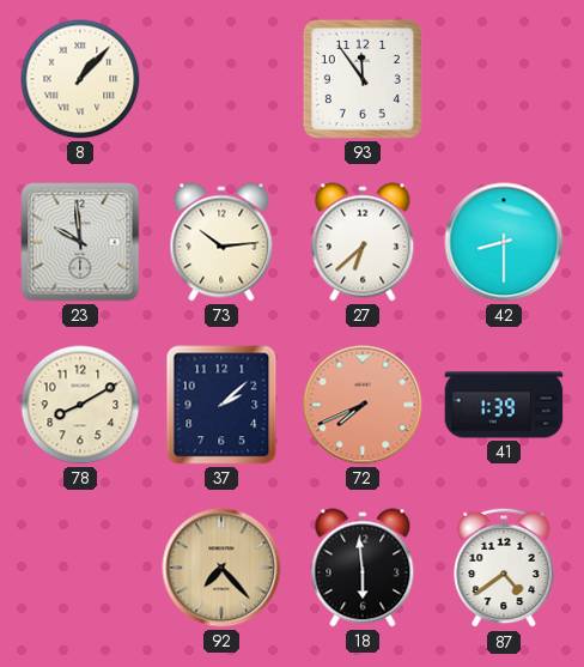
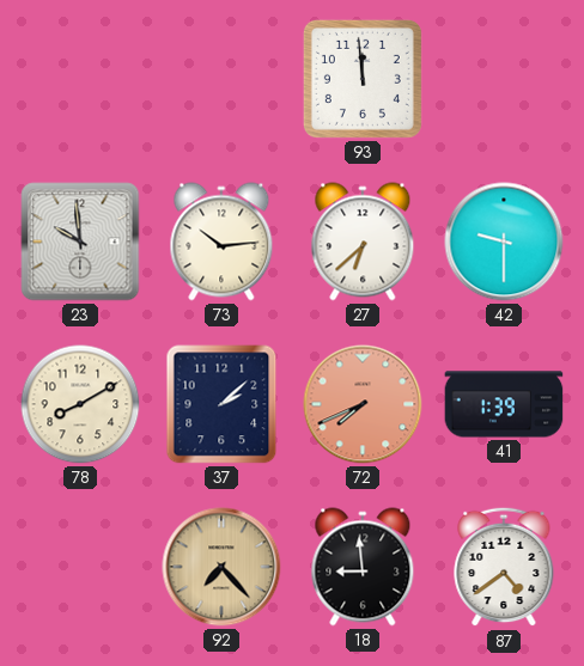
8: 1:07 -> none
93: 11:54 -> 11:59
42: 8:30 -> 9:30
18: 5:59 -> 8:59
